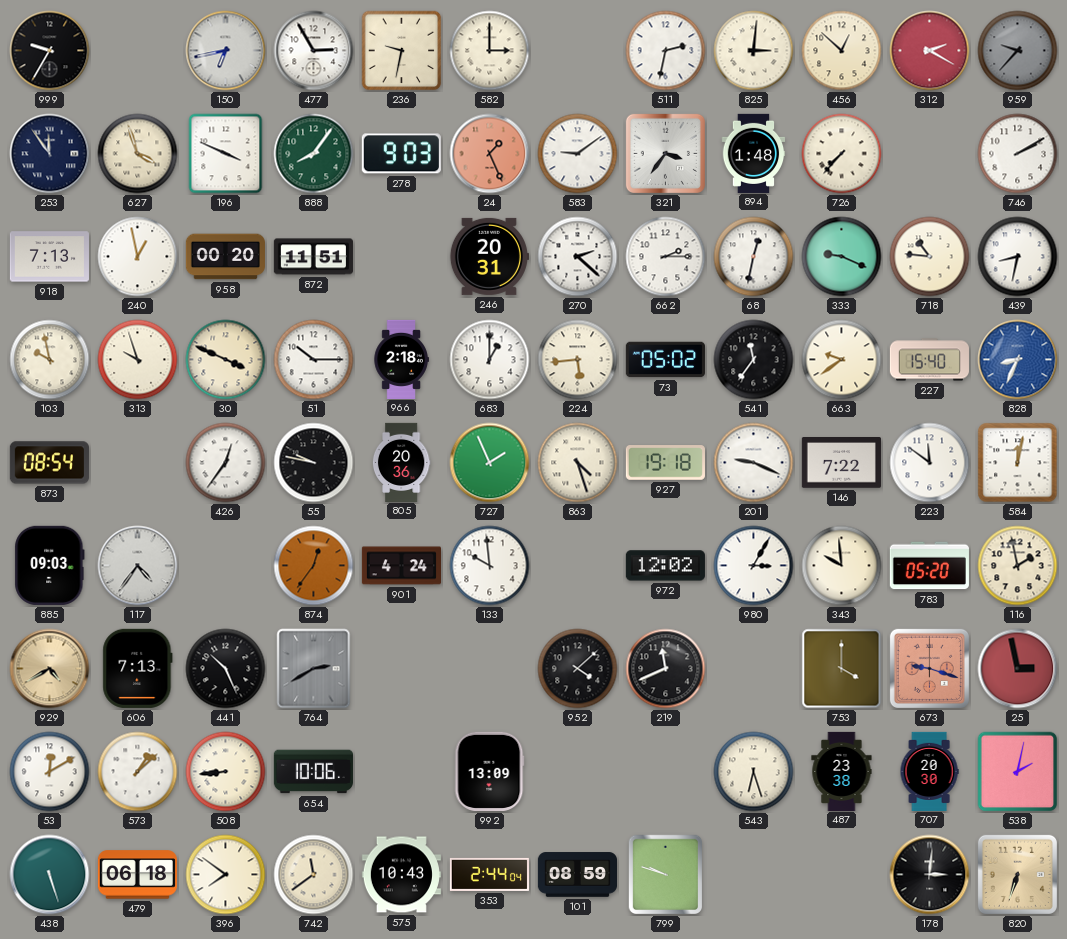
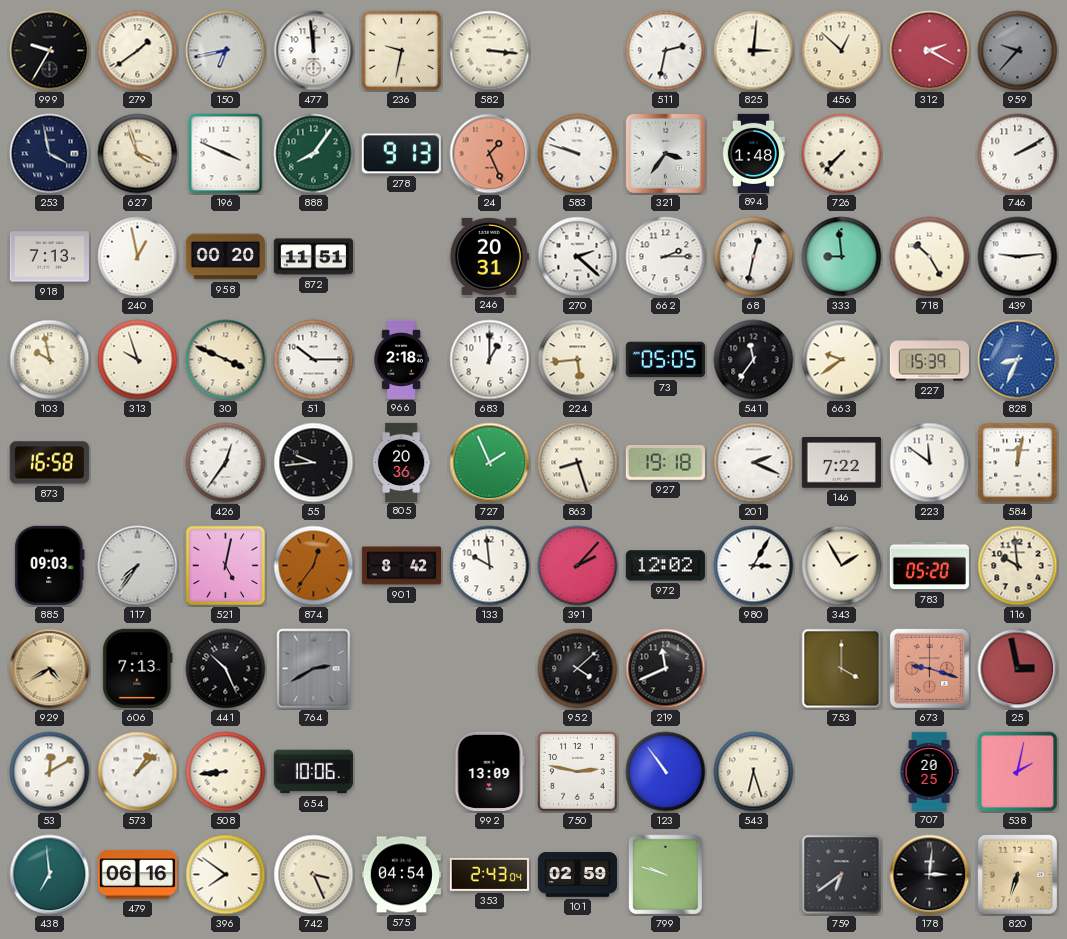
279: none -> 1:39
477: 2:55 -> 11:59
582: 3:00 -> 3:16
253: 11:54 -> 3:58
278: 9:03 -> 9:13
583: 9:09 -> 9:48
333: 9:19 -> 8:59
718: 10:46 -> 10:25
439: 8:32 -> 9:14
73: 05:02 -> 05:05
227: 15:40 -> 15:39
873: 08:54 -> 16:58
55: 9:47 -> 9:44
863: 4:27 -> 8:27
201: 9:19 -> 2:19
117: 4:36 -> 7:36
521: none -> 5:02
901: 4:24 -> 8:42
391: none -> 2:07
343: 9:59 -> 1:55
116: 1:58 -> 9:59
750: none -> 2:47
123: none -> 10:54
487: 23:38 -> none
707: 20:30 -> 20:25
438: 5:27 -> 6:59
479: 06:18 -> 06:16
742: 11:39 -> 3:26
575: 10:43 -> 04:54
353: 2:44 -> 2:43
101: 08:59 -> 02:59
759: none -> 6:39
